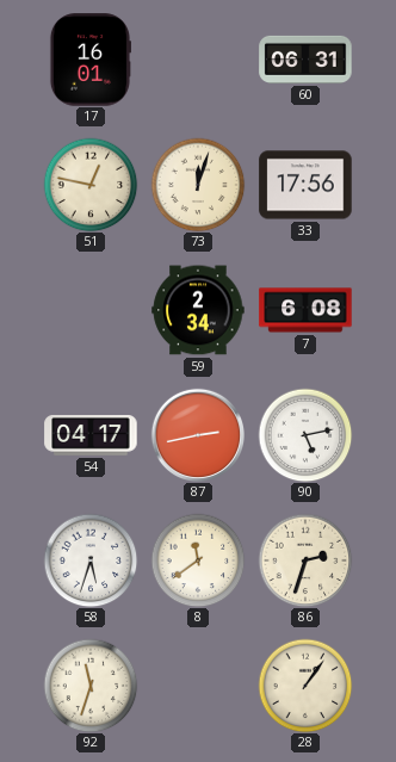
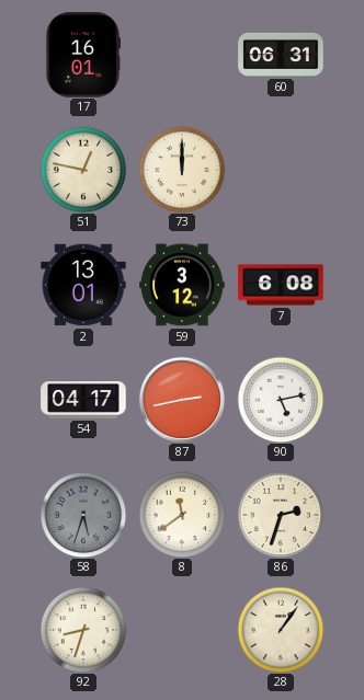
73: 12:03 -> 12:00
33: 17:56 -> none
2: none -> 13:01
59: 2:34 -> 3:12
58 dial: white -> grey
92: 11:33 -> 8:33
